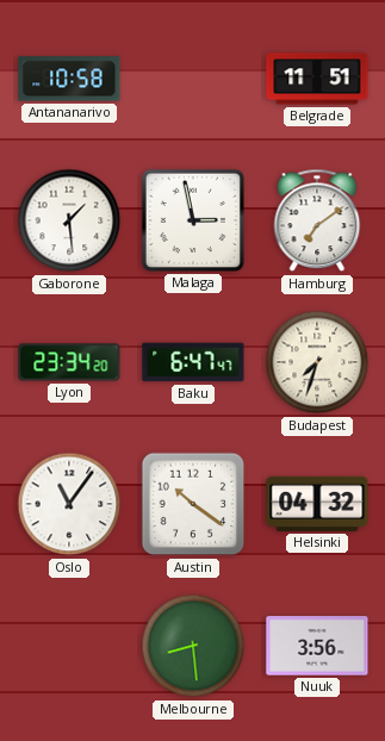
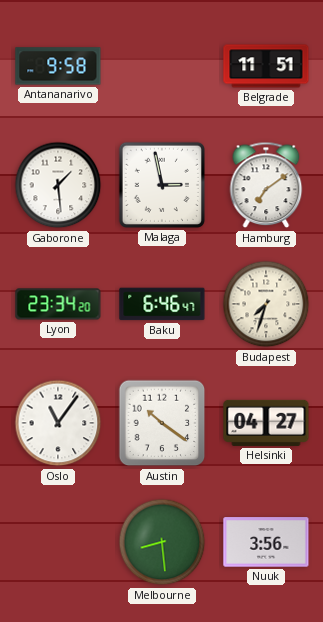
Antananarivo: 10:58 -> 9:58
Baku: 6:47 -> 6:46
Helsinki: 04:32 -> 04:27
